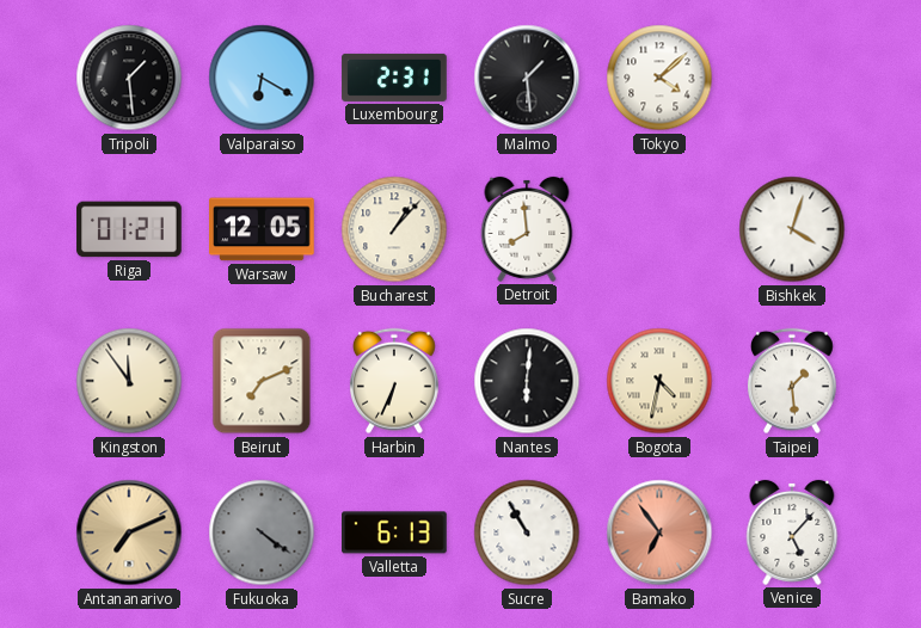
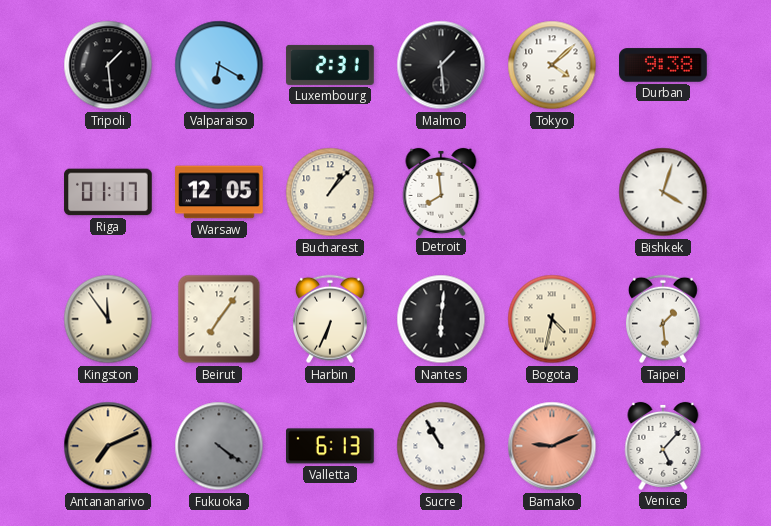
Durban: none -> 9:38
Riga: 01:21 -> 01:17
Beirut: 7:11 -> 7:06
Bamako: 6:54 -> 9:11
